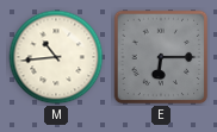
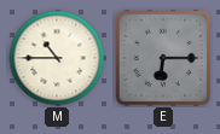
M: 10:44 -> 10:45
